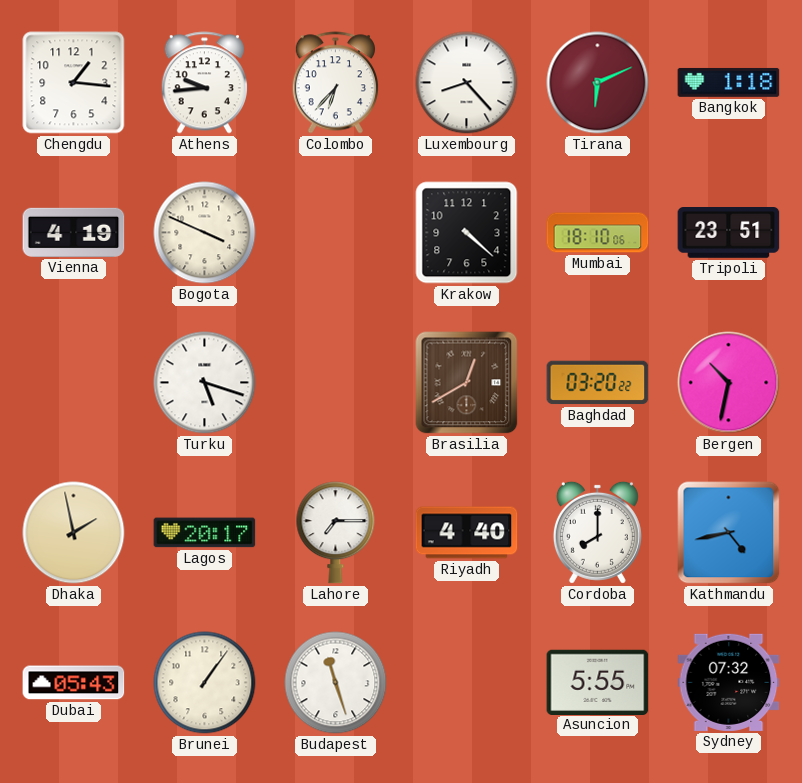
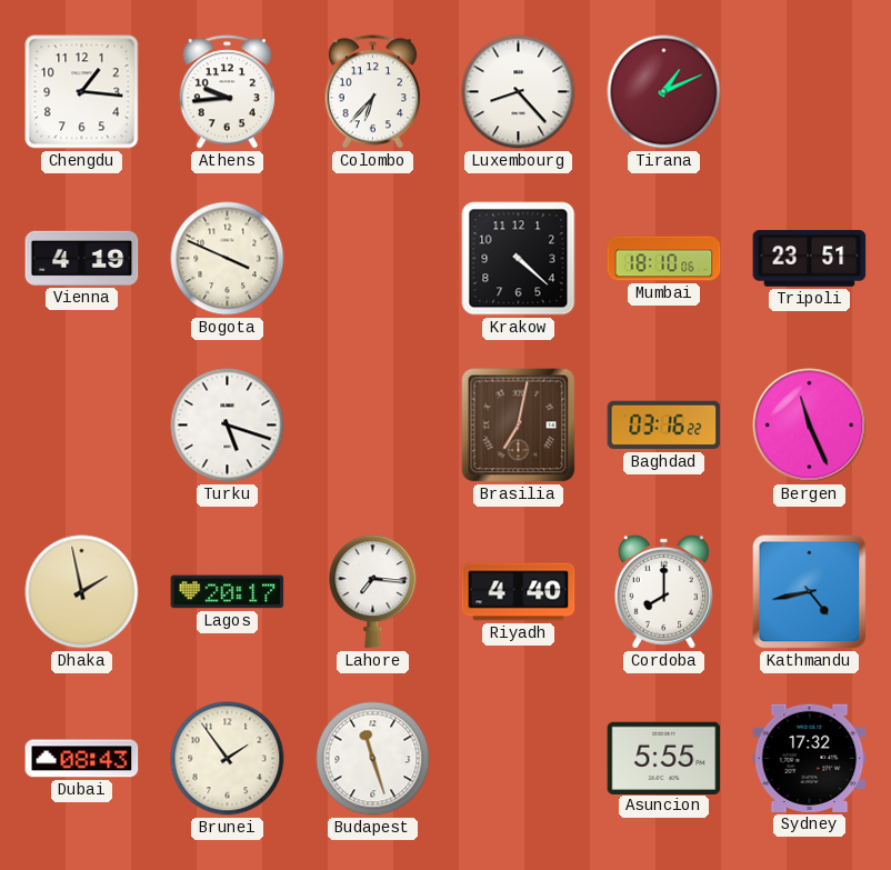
Tirana: 6:11 -> 1:11
Bangkok: 1:18 -> none
Brasilia: 12:40 -> 7:02
Baghdad: 03:20 -> 03:16
Bergen: 10:32 -> 11:26
Lahore: 7:15 -> 7:16
Dubai: 05:43 -> 08:43
Brunei: 1:06 -> 1:54
Sydney: 07:32 -> 17:32
